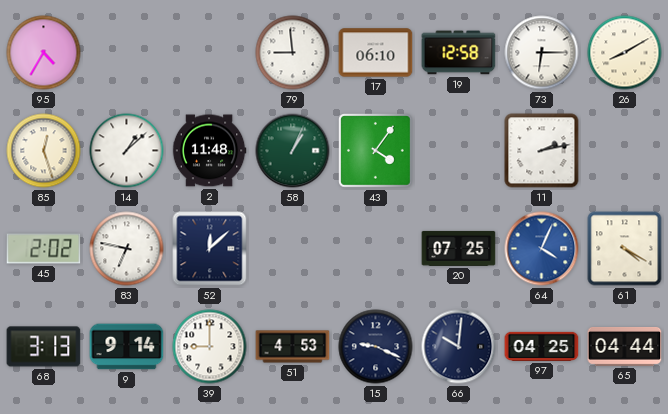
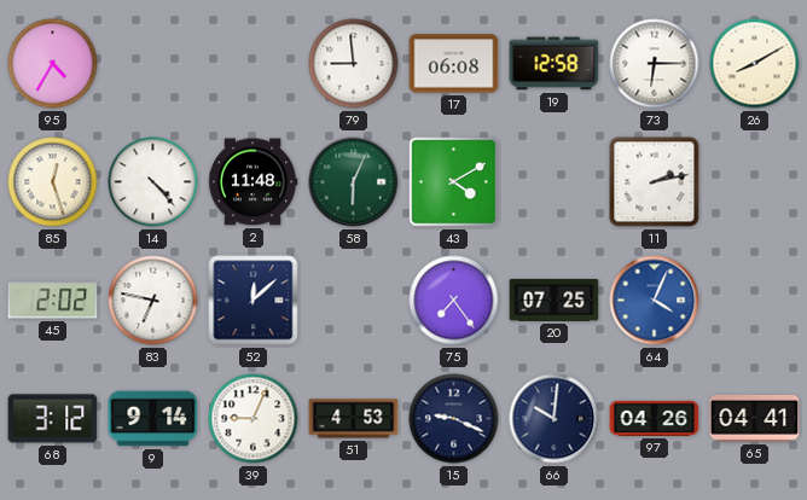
17: 06:10 -> 06:08
14: 1:08 -> 4:23
58: 1:04 -> 6:04
43: 4:06 -> 4:10
75: none -> 7:24
61: 4:20 -> none
68: 3:13 -> 3:12
39: 9:00 -> 9:04
97: 04:25 -> 04:26
65: 04:44 -> 04:41
